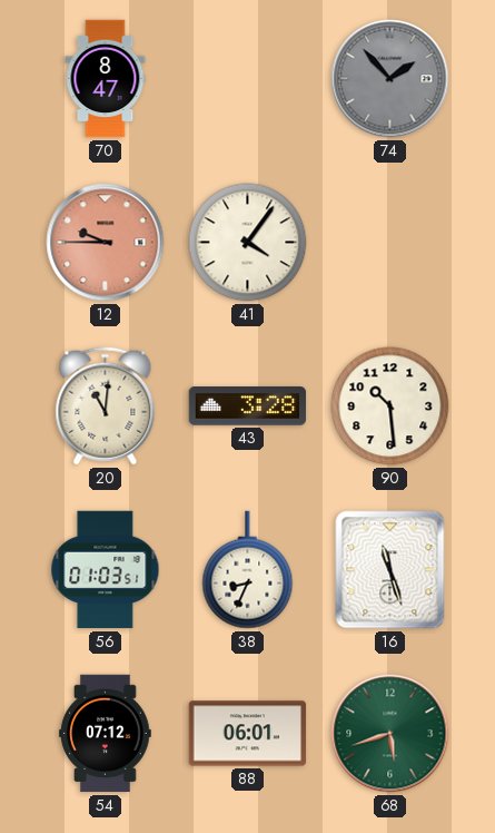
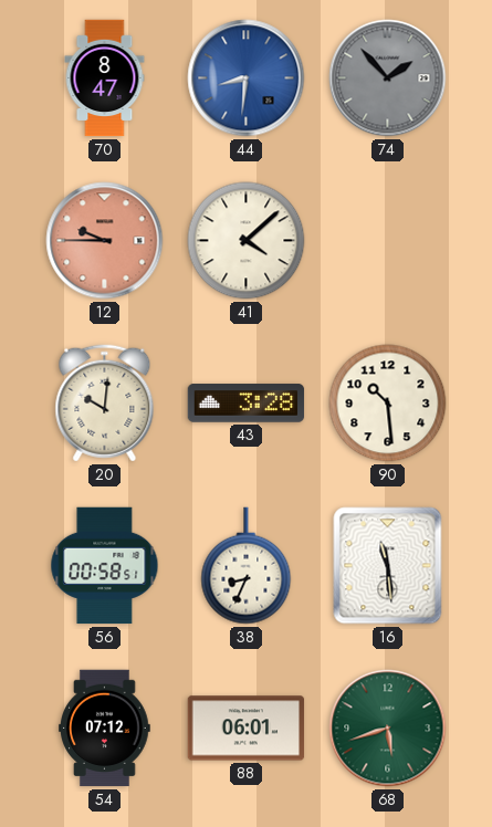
44: none -> 8:31
41: 4:06 -> 4:08
20: 11:01 -> 10:01
56: 01:03 -> 00:58
16: 11:27 -> 11:29
